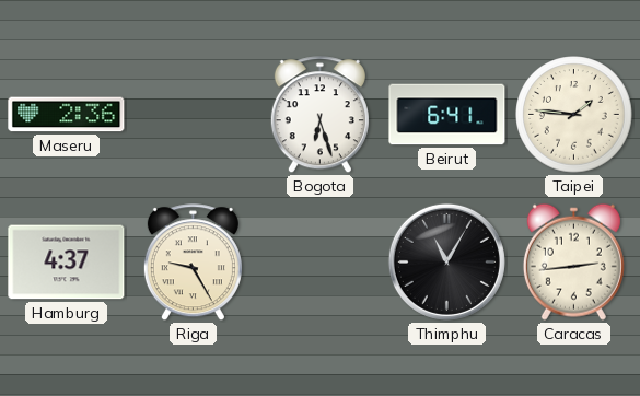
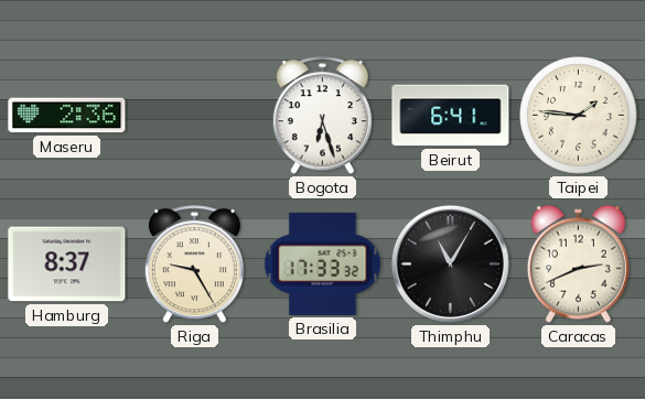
Hamburg: 4:37 -> 8:37
Brasilia: none -> 17:33
Caracas: 2:44 -> 2:41
